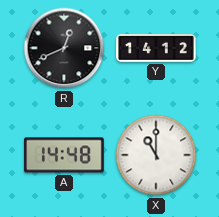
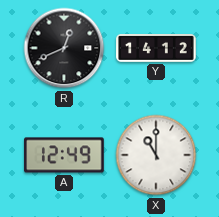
A: 14:48 -> 12:49
